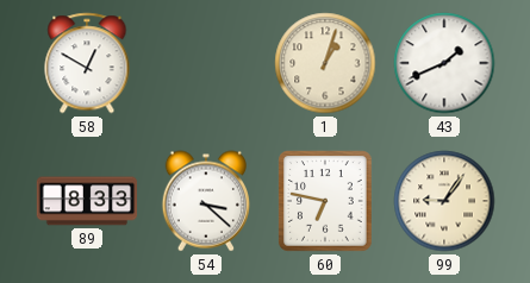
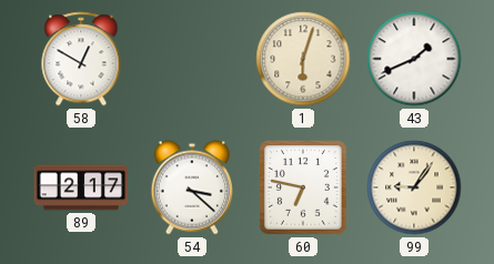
1: 1:03 -> 6:03
89: 8:33 -> 2:17
